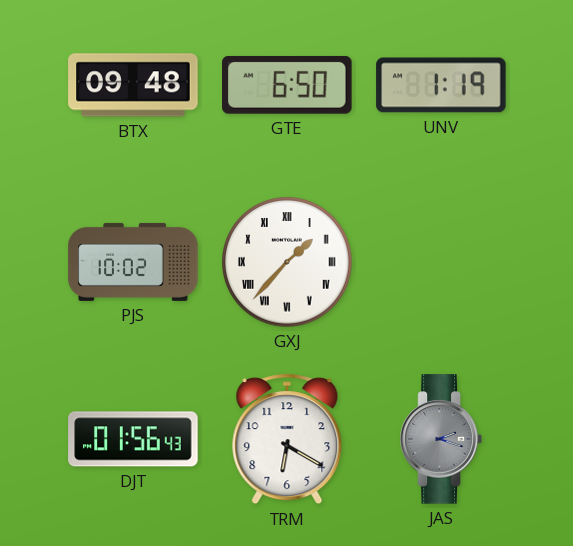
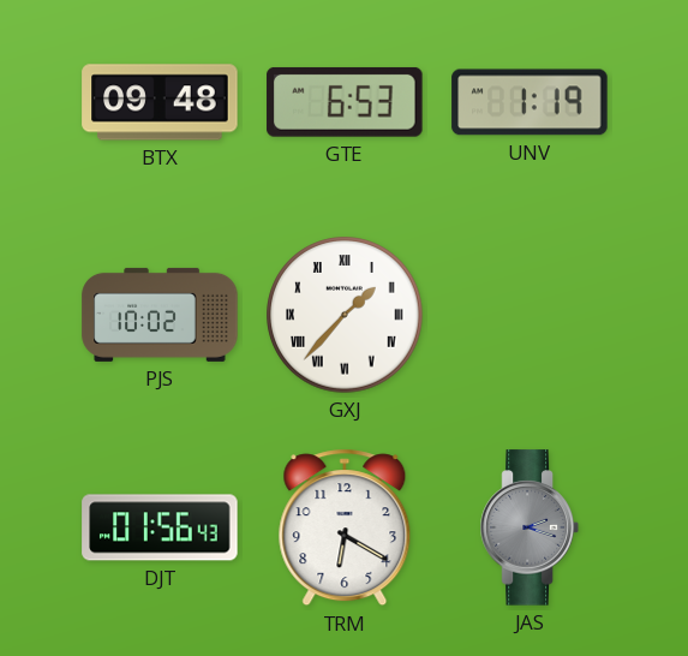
GTE: 6:50 -> 6:53
